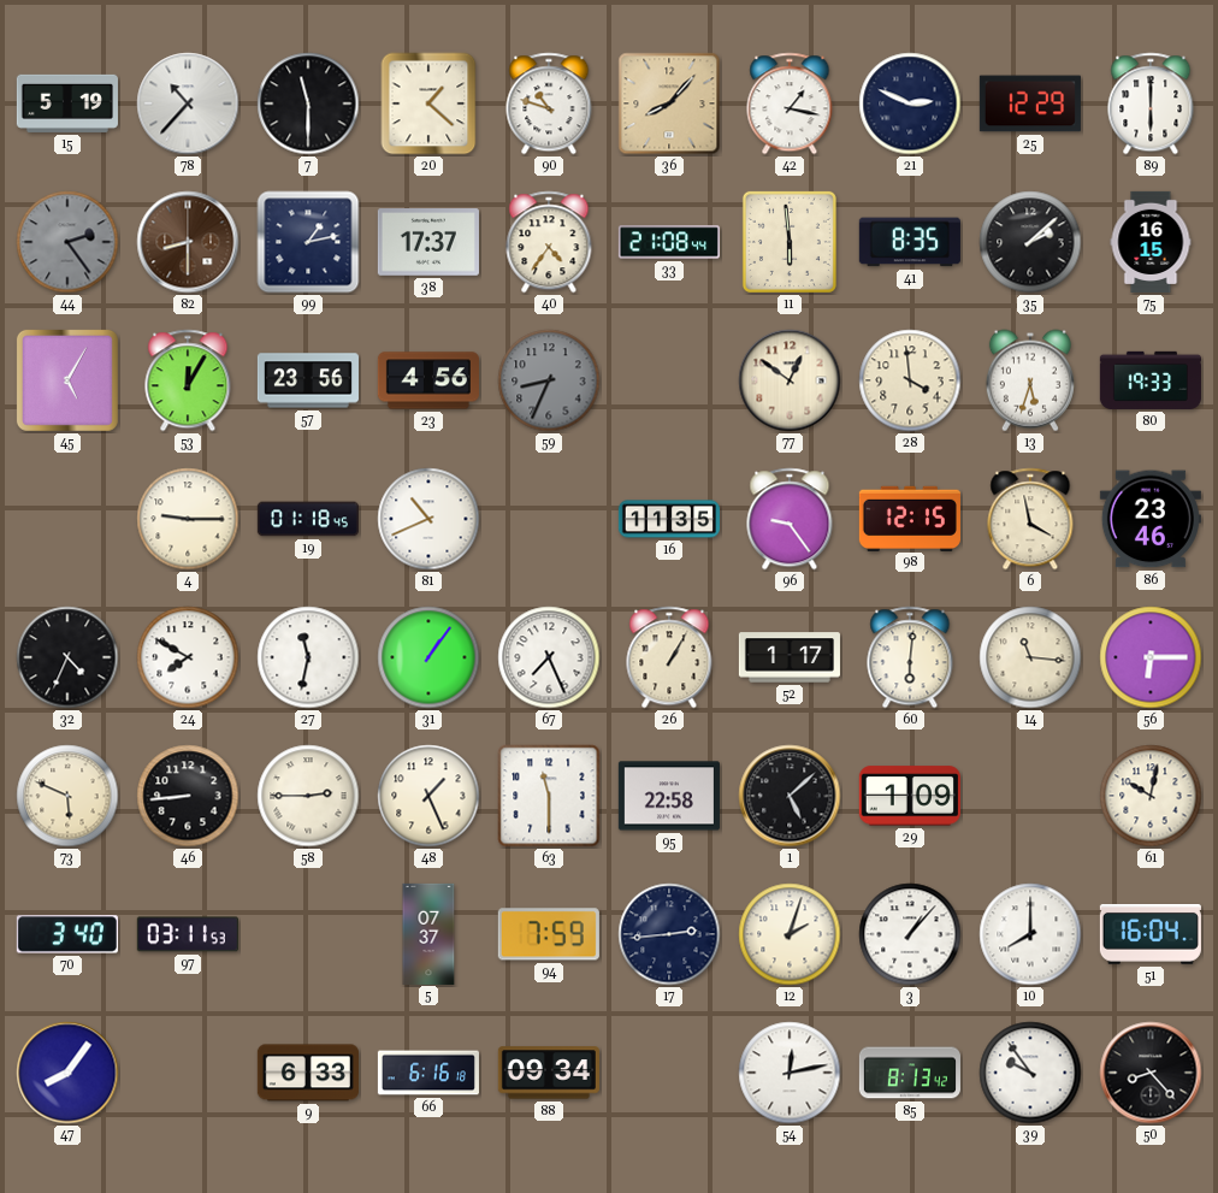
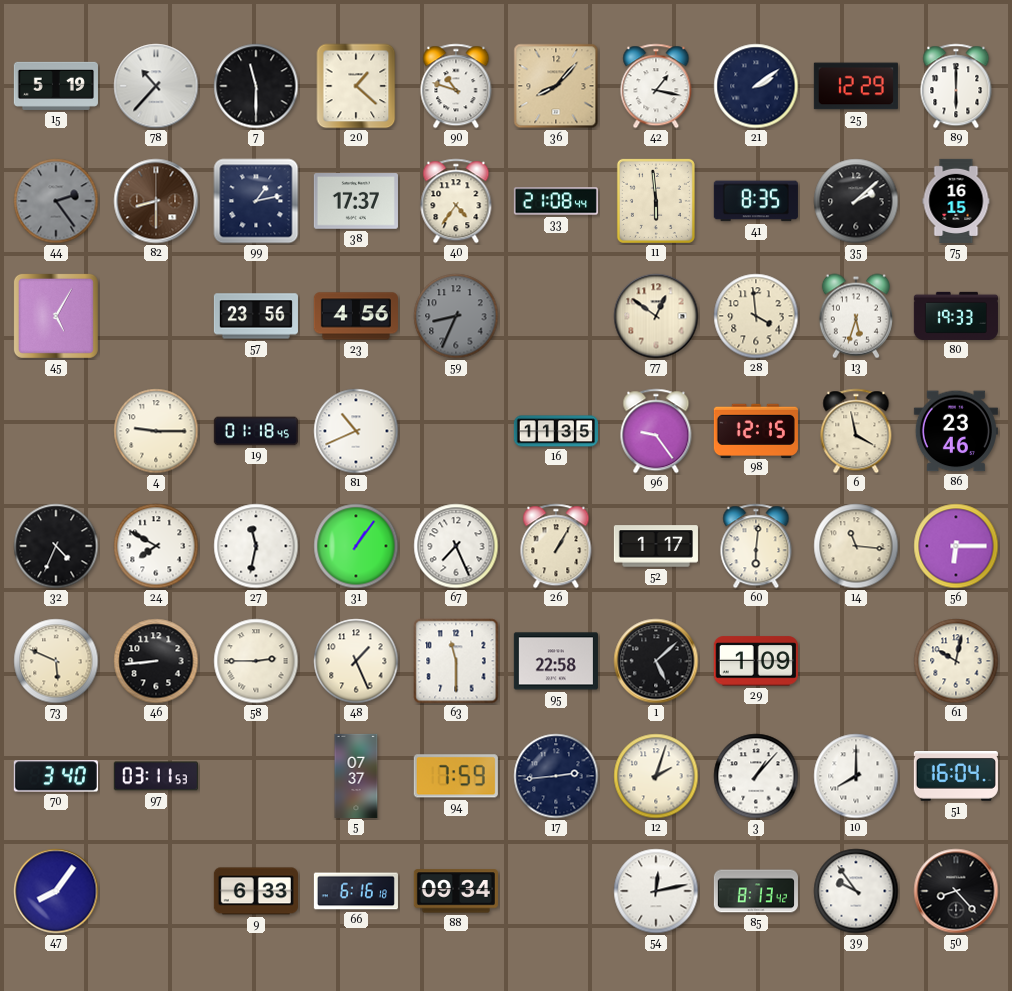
21: 2:49 -> 2:09
53: 12:05 -> none
